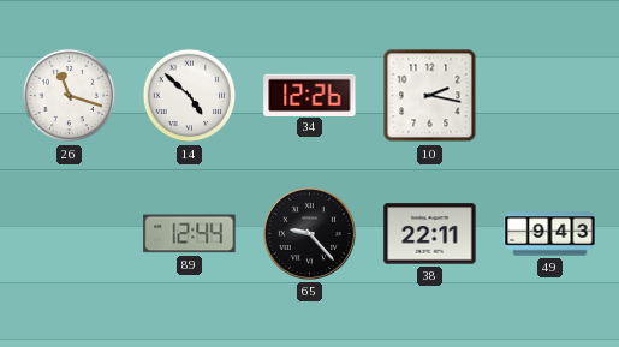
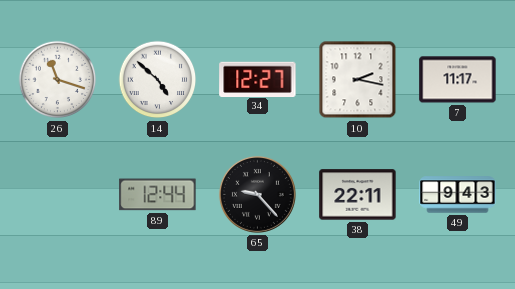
34: 12:26 -> 12:27
7: none -> 11:17
